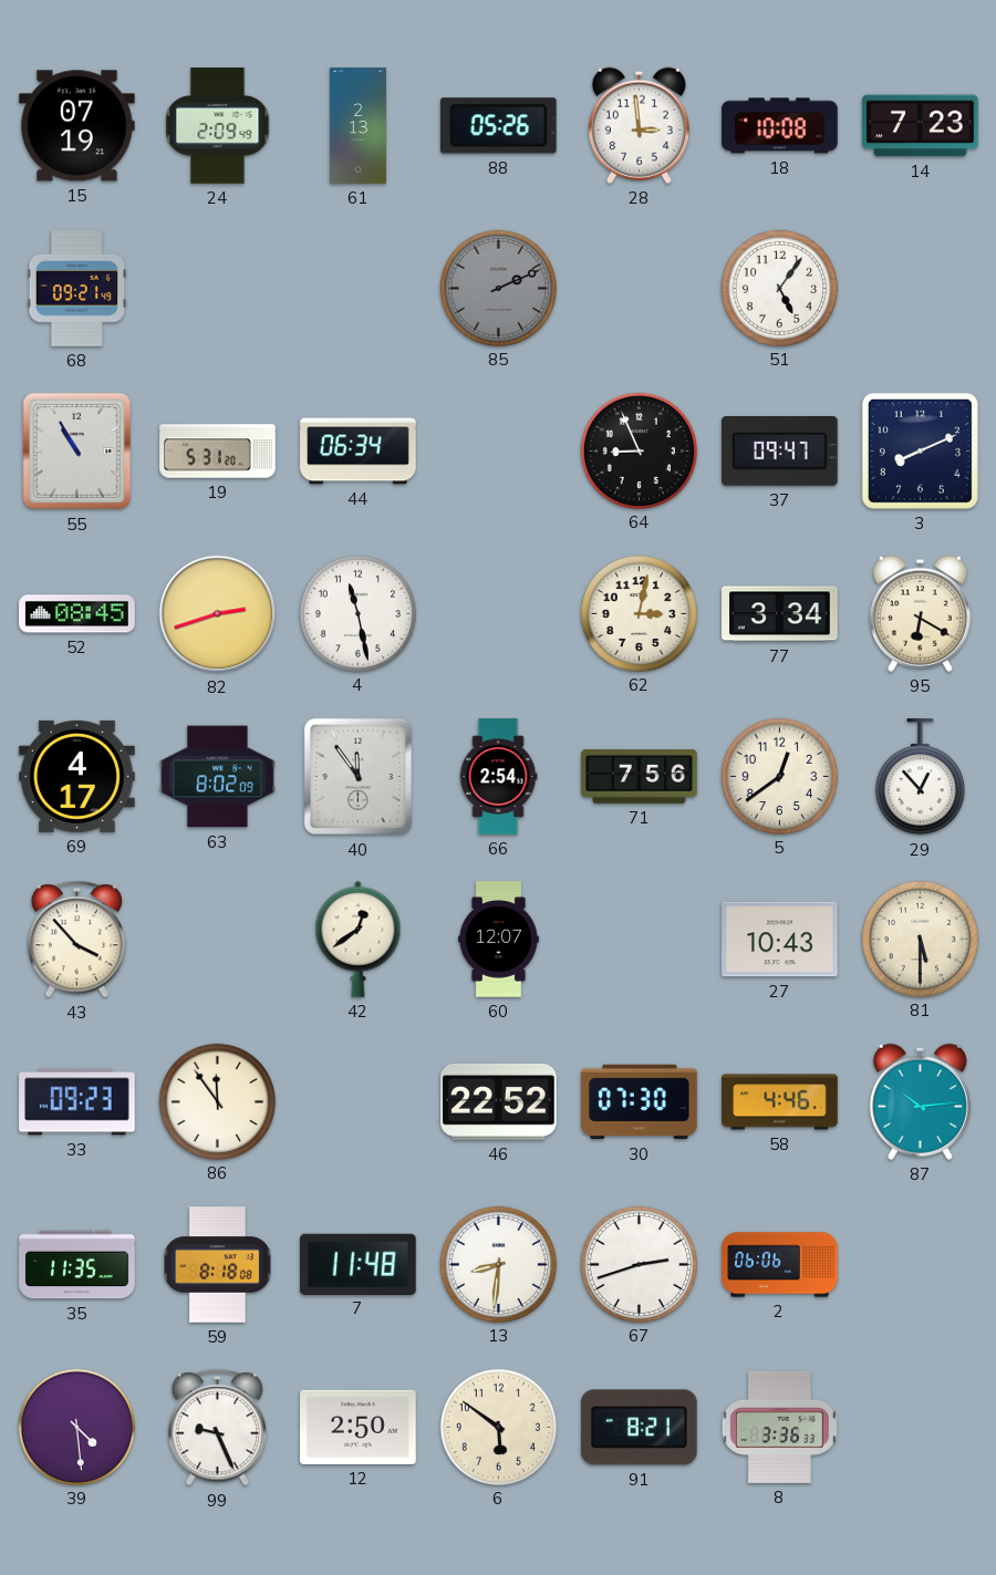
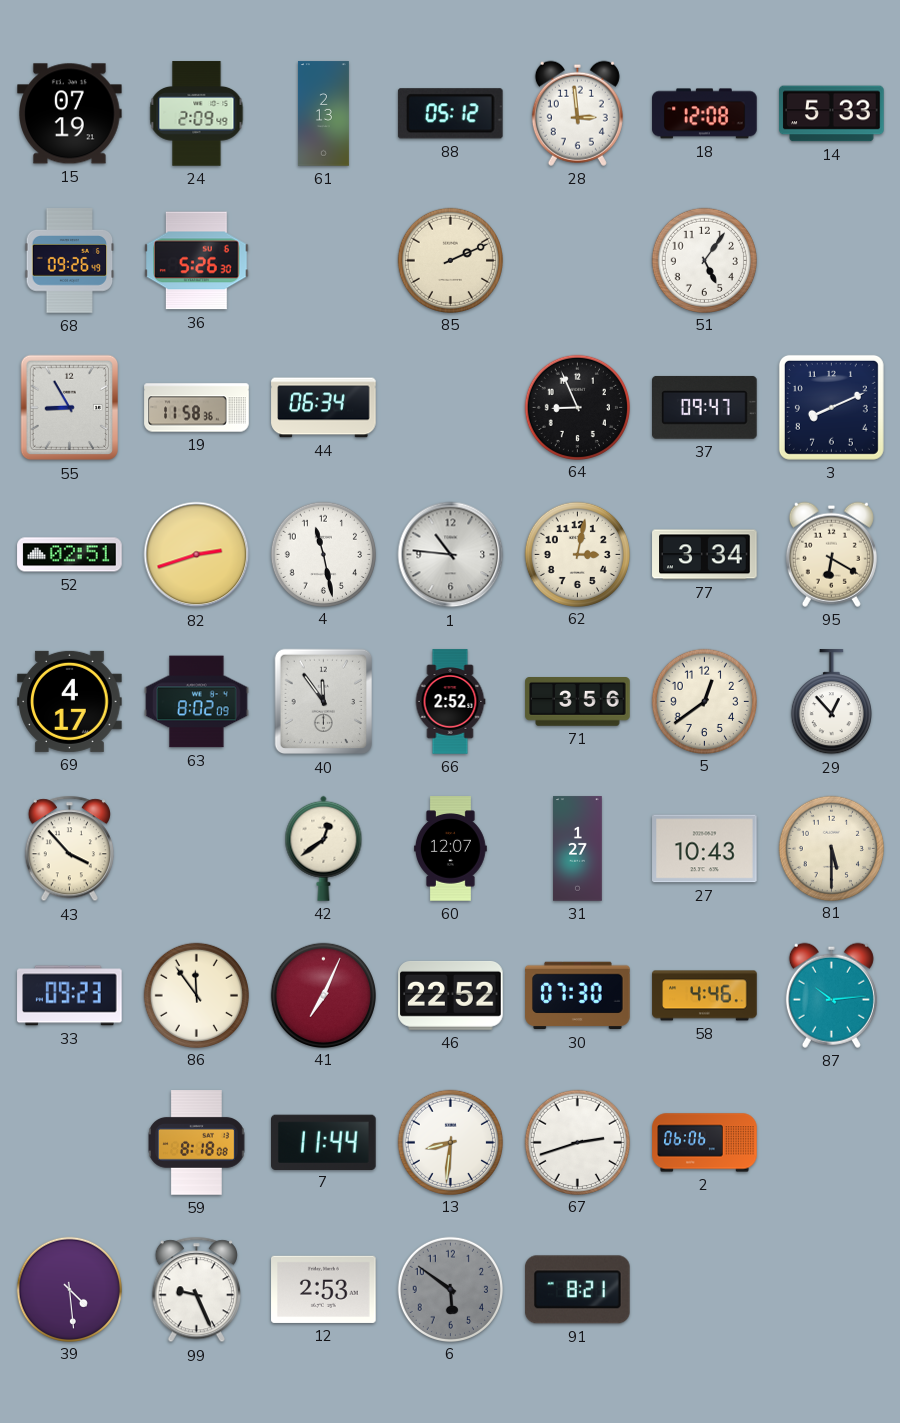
88: 05:26 -> 05:12
18: 10:08 -> 12:08
14: 7:23 -> 5:33
68: 09:21 -> 09:26
36: none -> 5:26
85 dial: grey -> cream
55: 10:55 -> 8:55
19: 5:31 -> 11:58
52: 08:45 -> 02:51
1: none -> 10:46
66: 2:54 -> 2:52
71: 7:56 -> 3:56
31: none -> 1:27
41: none -> 7:04
35: 11:35 -> none
7: 11:48 -> 11:44
12: 2:50 -> 2:53
6 dial: cream -> grey
8: 3:36 -> none
